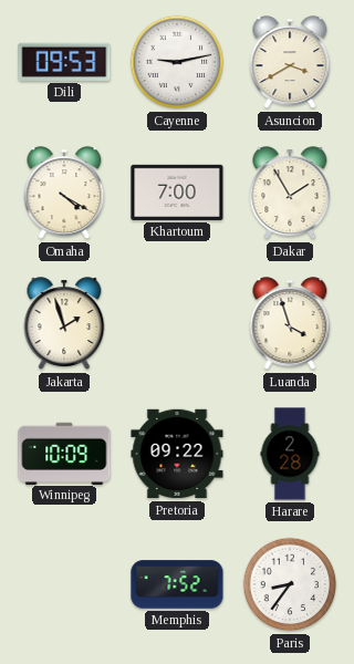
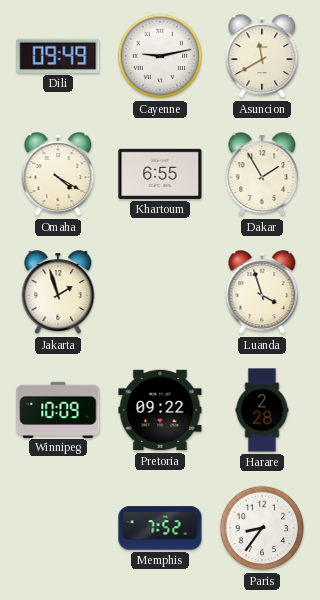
Dili: 09:53 -> 09:49
Asuncion: 3:40 -> 11:40
Khartoum: 7:00 -> 6:55
